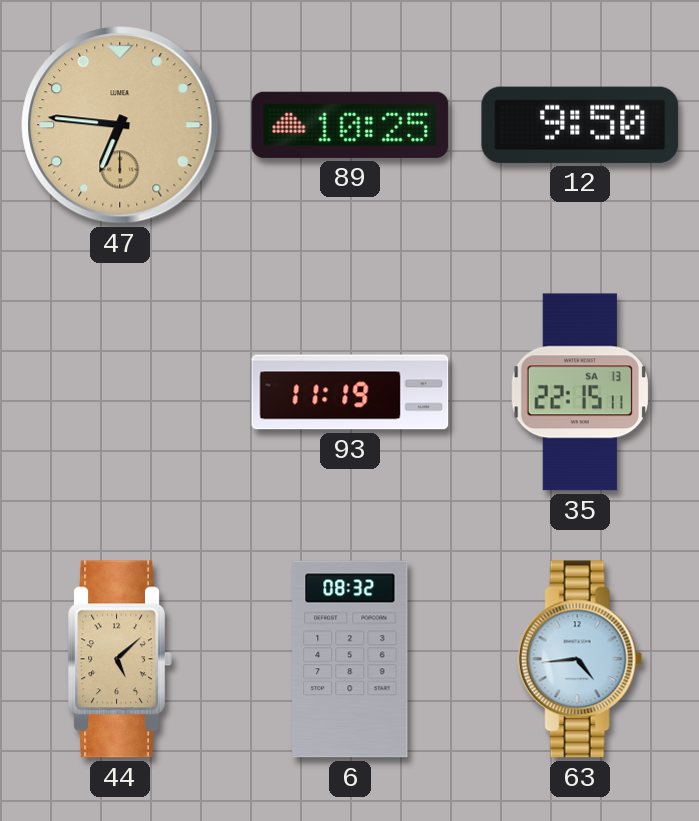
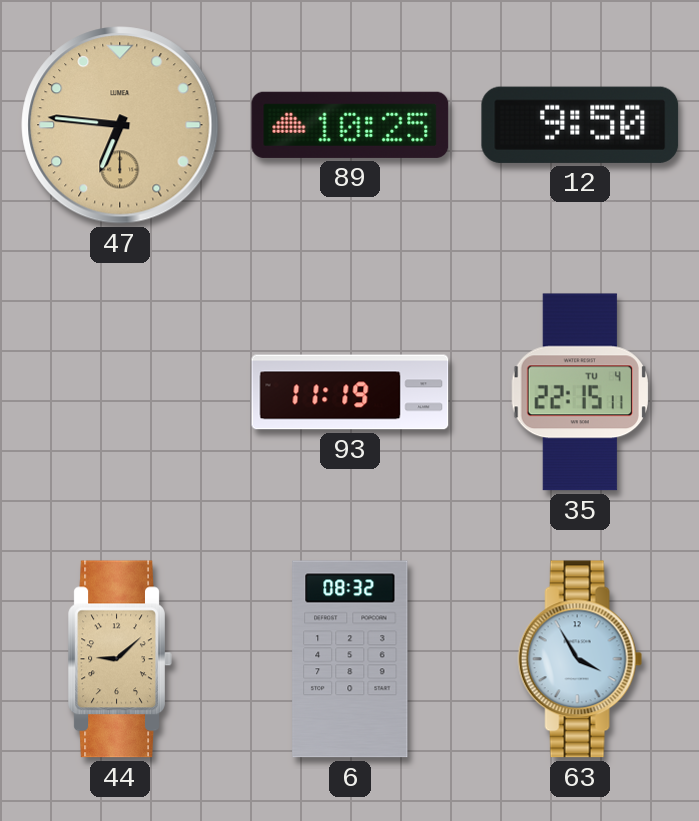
35 date: SA 13 -> TU 4
44: 5:08 -> 9:08
63: 4:44 -> 3:55
